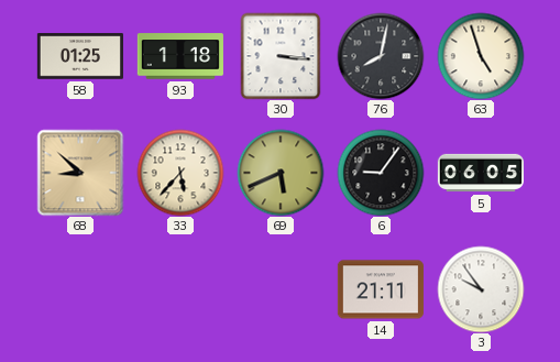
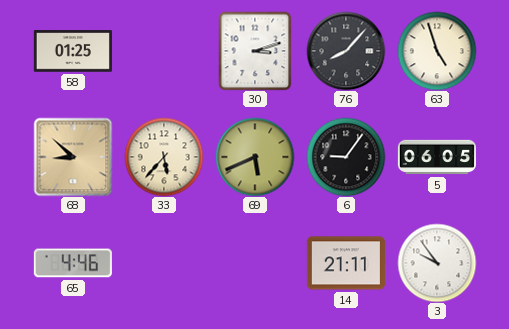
93: 1:18 -> none
30: 3:16 -> 3:12
76: 8:02 -> 8:07
65: none -> 4:46
